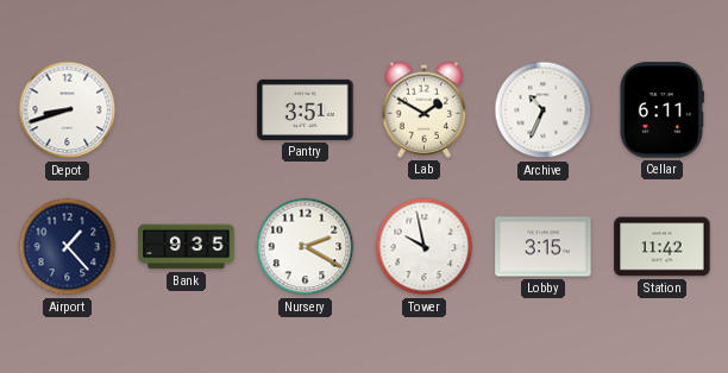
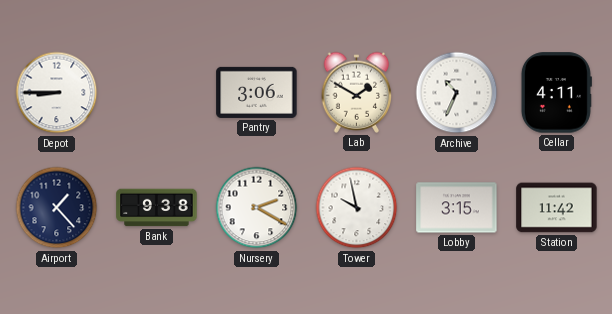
Depot: 8:42 -> 8:45
Pantry: 3:51 -> 3:06
Cellar: 6:11 -> 4:11
Bank: 9:35 -> 9:38
